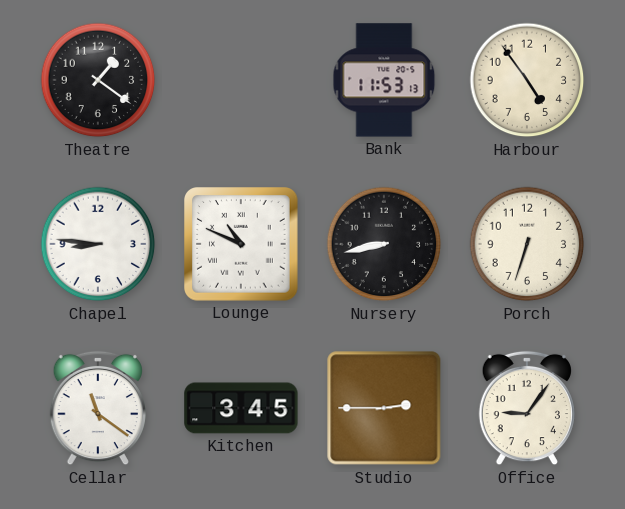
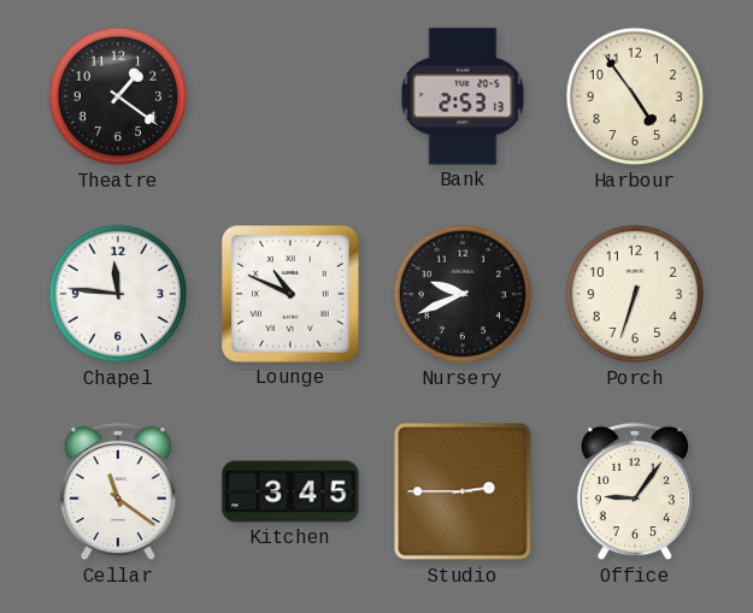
Bank: 11:53 -> 2:53
Chapel: 8:46 -> 11:46
Nursery: 8:43 -> 9:41
